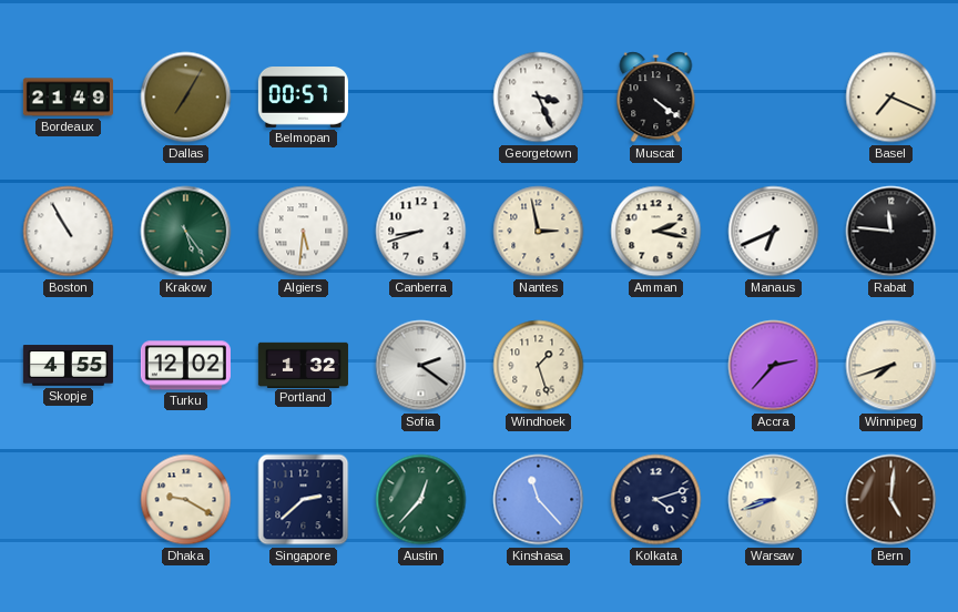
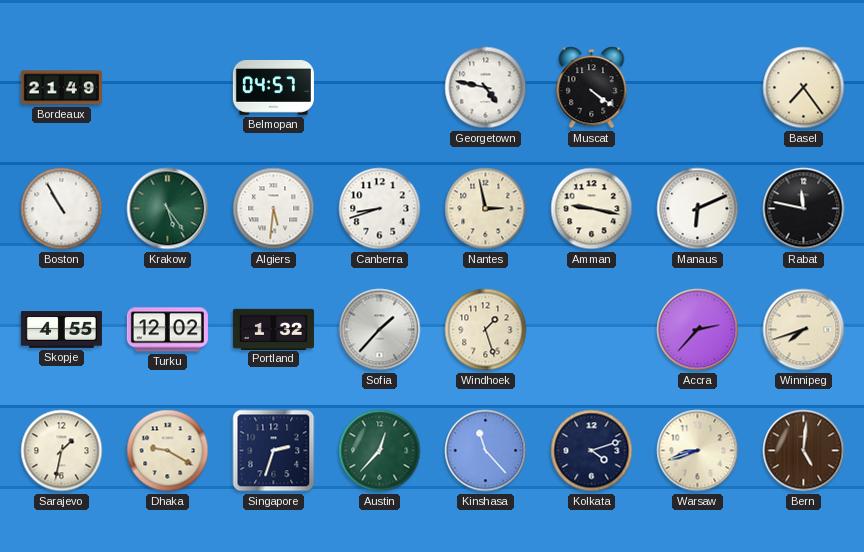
Dallas: 7:05 -> none
Belmopan: 00:57 -> 04:57
Georgetown: 3:26 -> 4:47
Basel: 7:19 -> 7:24
Amman: 2:17 -> 9:17
Manaus: 6:41 -> 6:11
Rabat: 11:46 -> 11:47
Sofia: 2:21 -> 1:37
Sarajevo: none -> 1:32
Singapore: 2:38 -> 2:33
